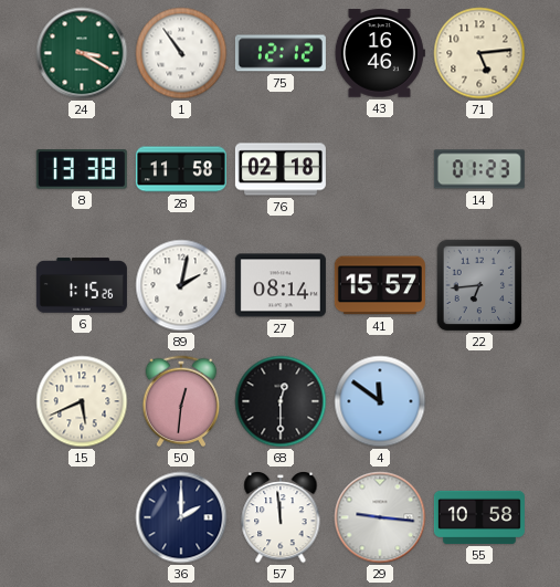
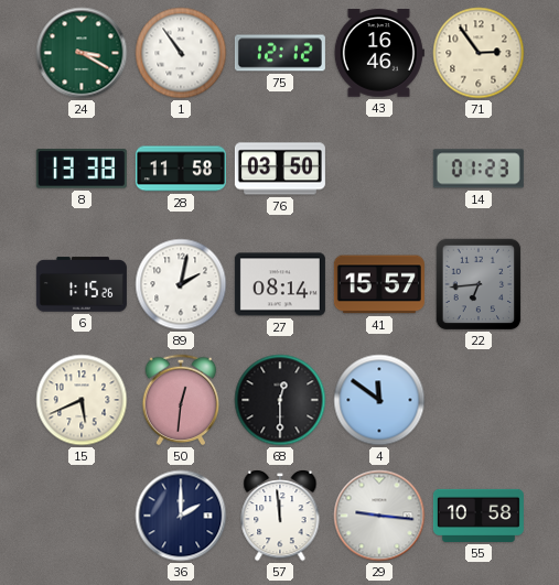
71: 5:14 -> 2:54
76: 02:18 -> 03:50
